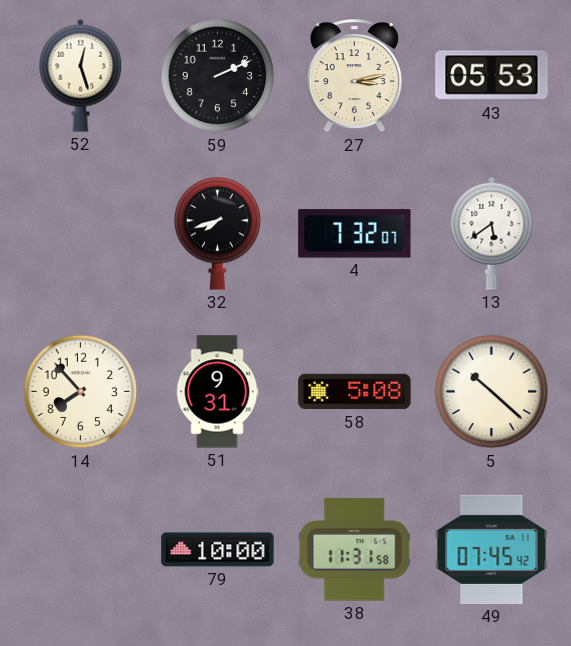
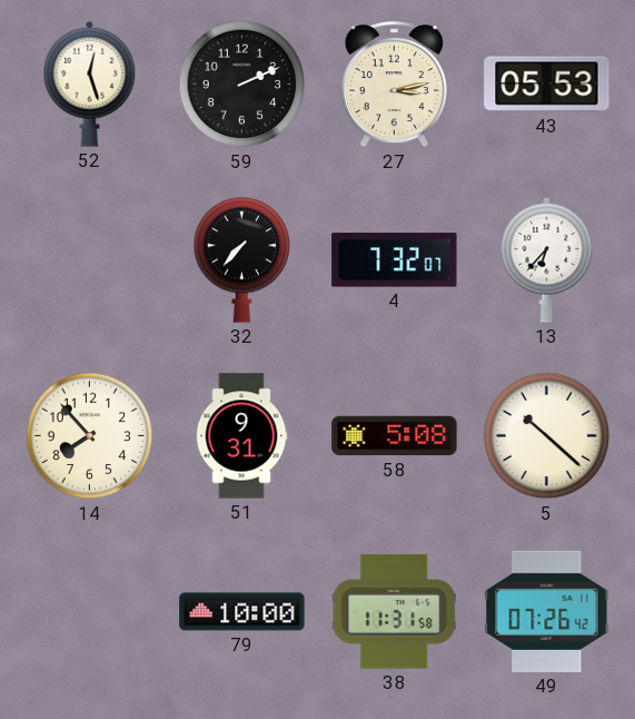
32: 7:42 -> 7:37
13: 5:39 -> 6:37
49: 07:45 -> 07:26
